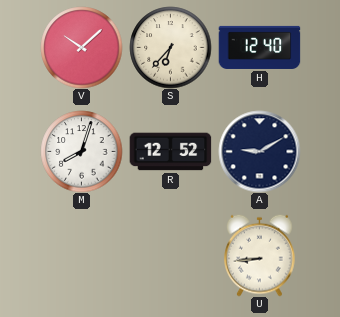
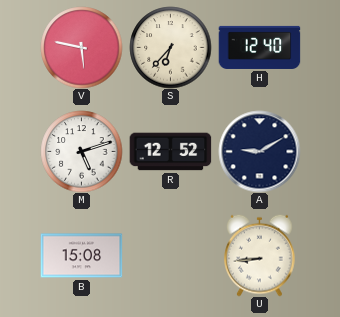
V: 10:08 -> 5:47
M: 8:03 -> 5:12
B: none -> 15:08
